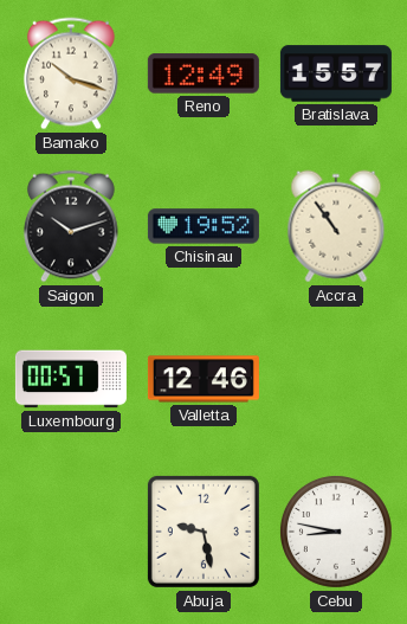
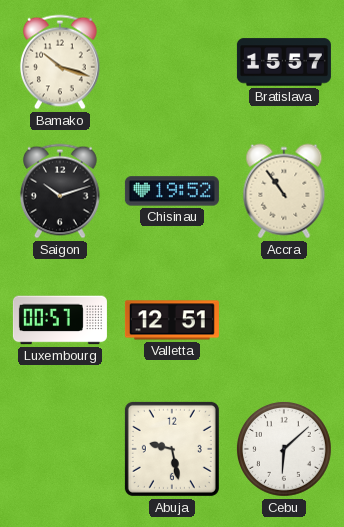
Reno: 12:49 -> none
Valletta: 12:46 -> 12:51
Cebu: 8:47 -> 6:08
